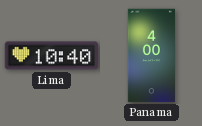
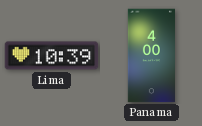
Lima: 10:40 -> 10:39
